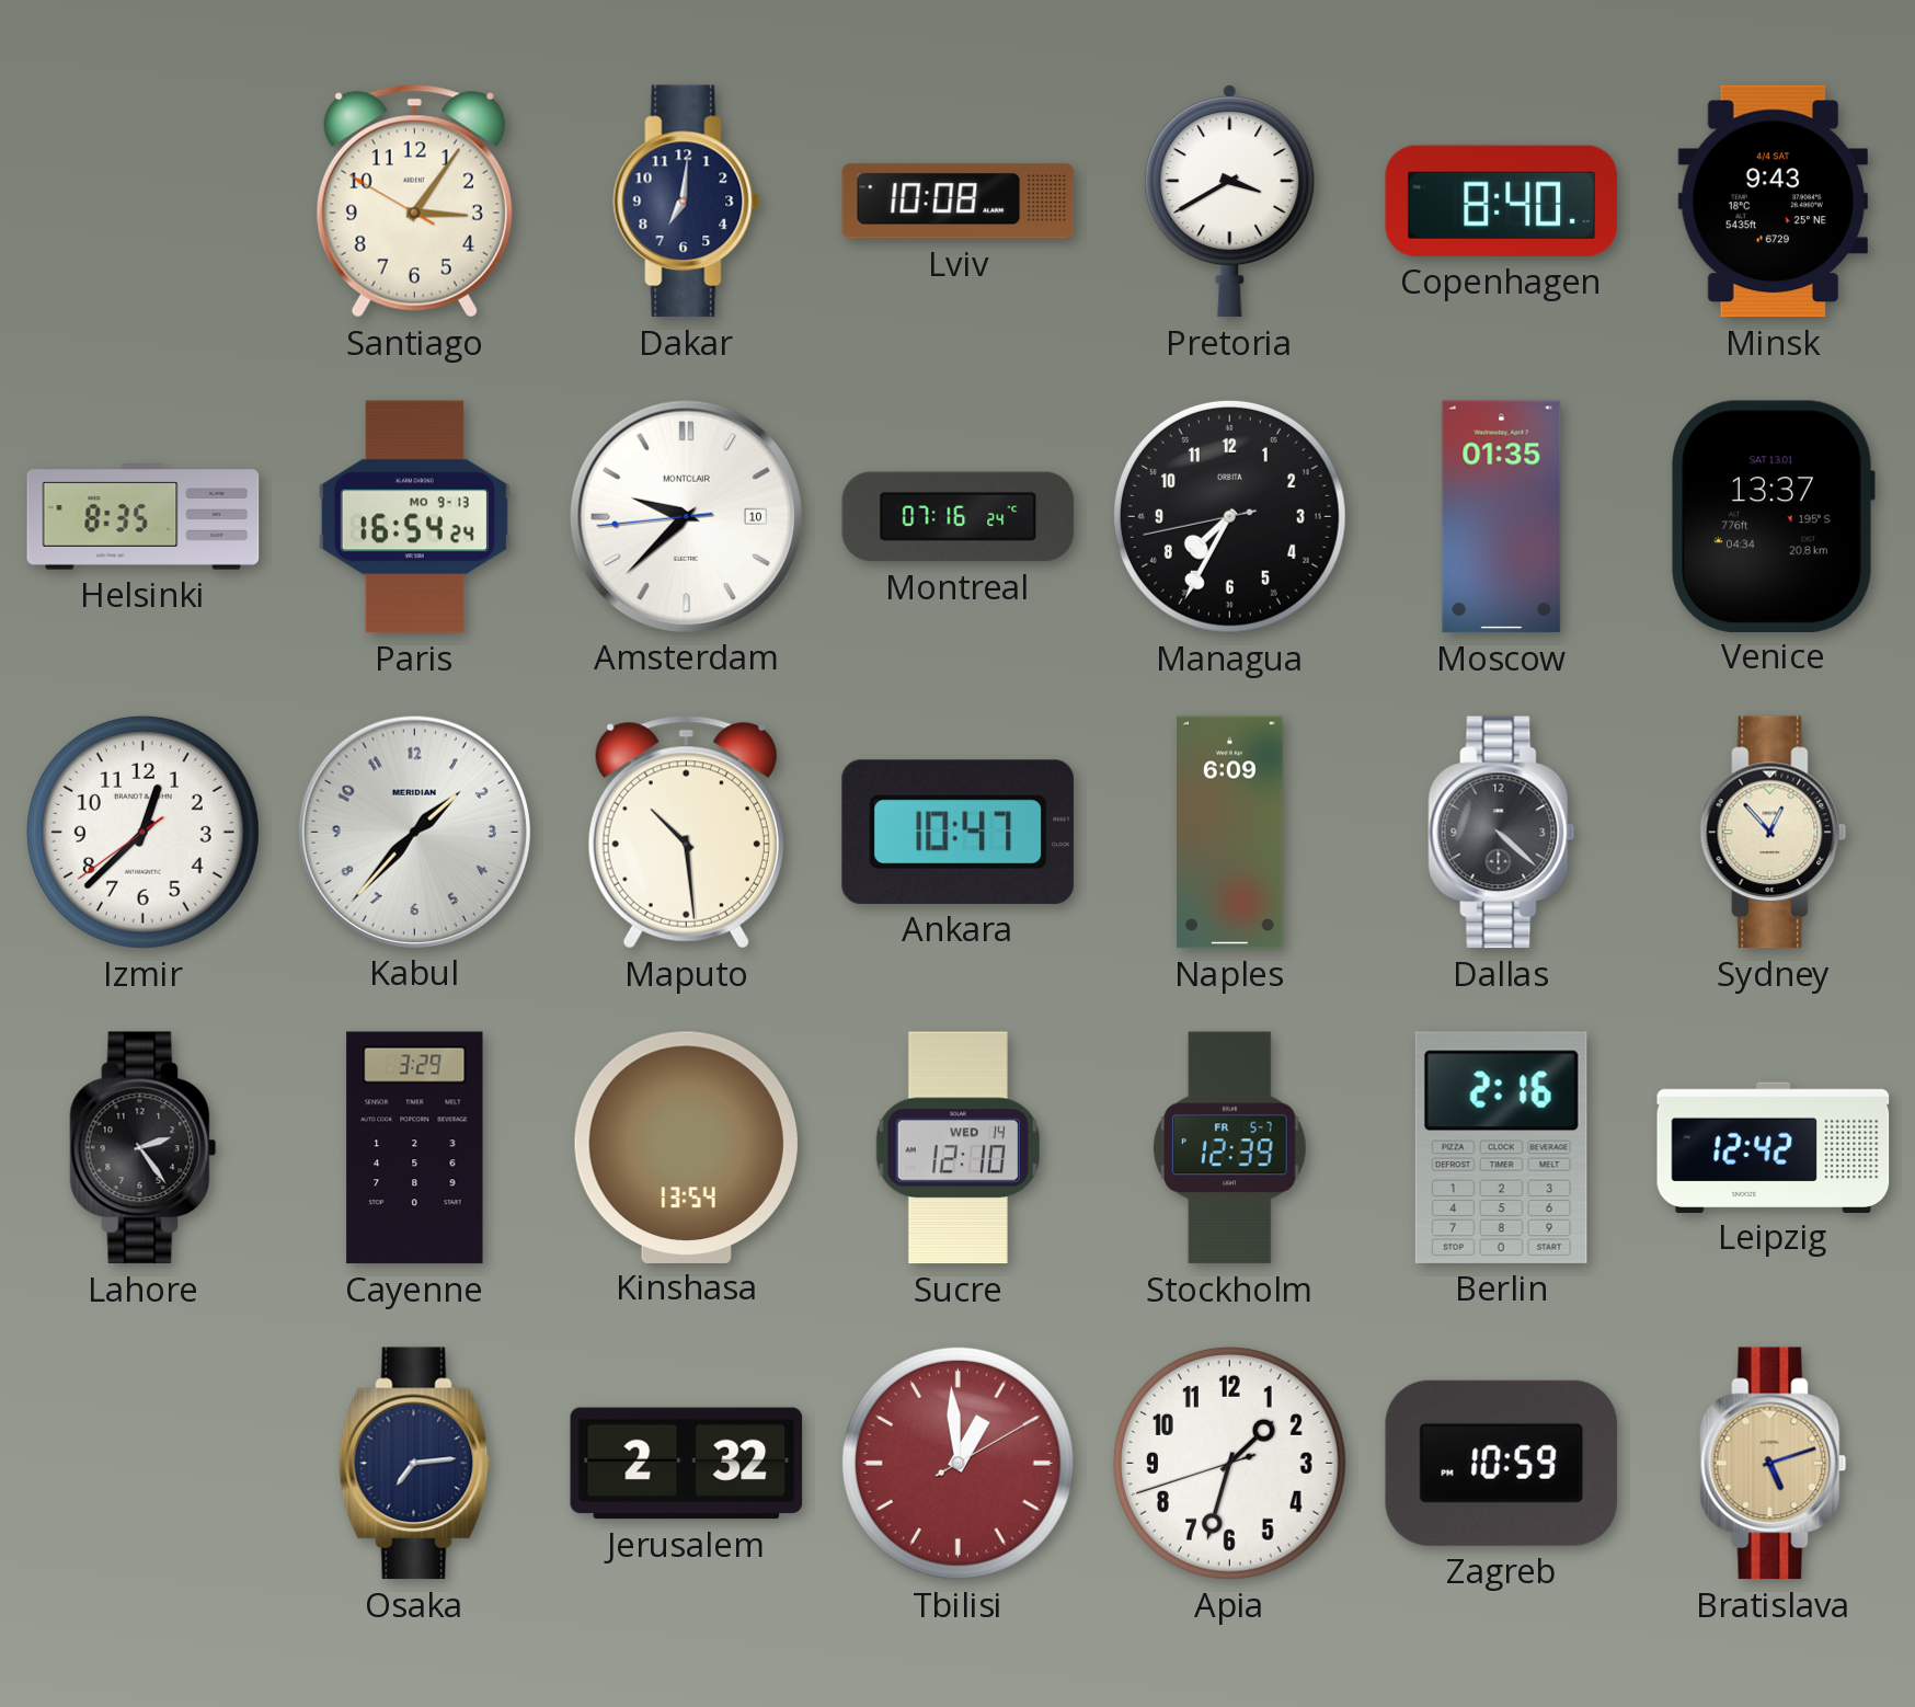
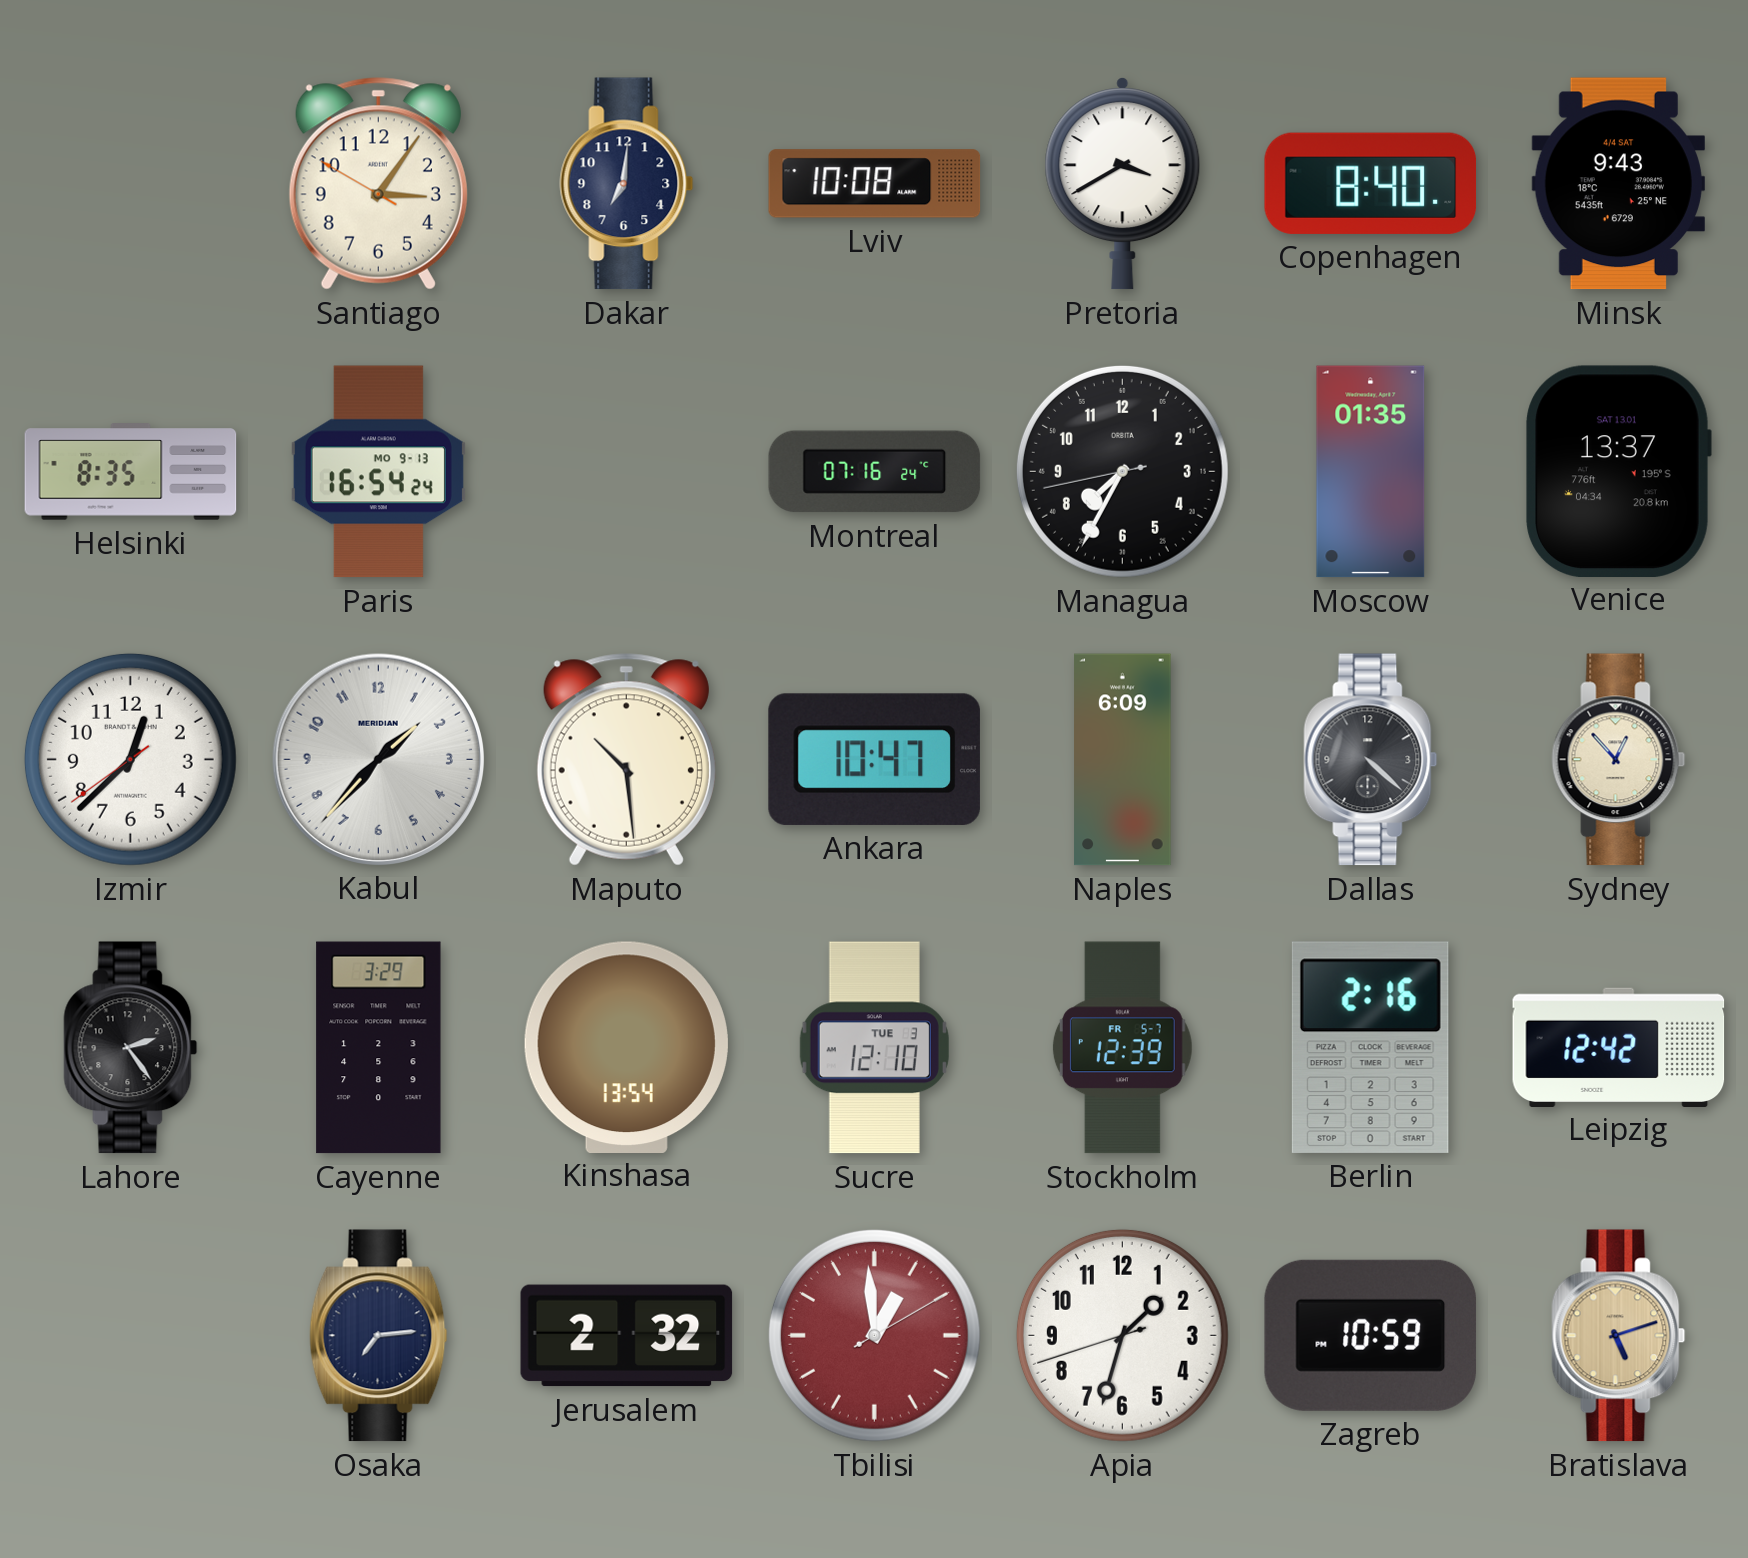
Amsterdam: 9:37 -> none
Sucre date: WED 14 -> TUE 3
